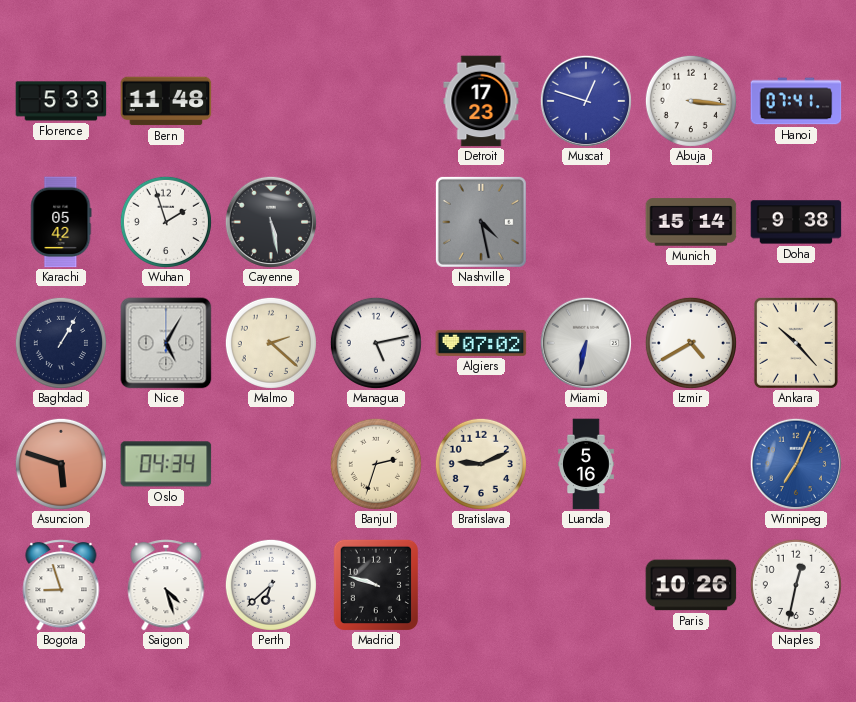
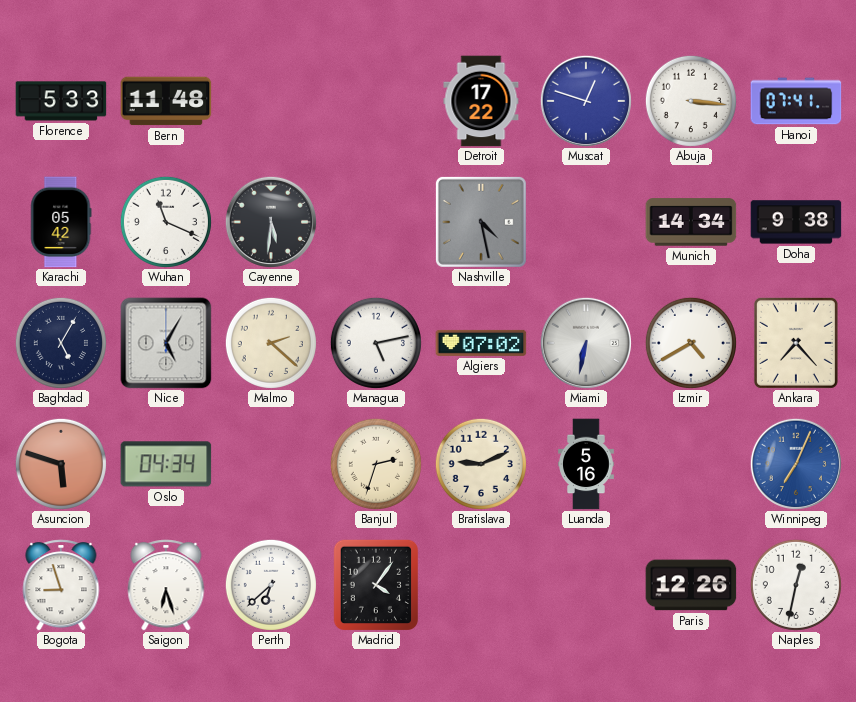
Detroit: 17:23 -> 17:22
Wuhan: 1:57 -> 11:19
Cayenne: 5:28 -> 5:31
Munich: 15:14 -> 14:34
Baghdad: 1:05 -> 5:05
Ankara: 10:23 -> 7:23
Saigon: 4:27 -> 6:27
Madrid: 9:48 -> 4:06
Paris: 10:26 -> 12:26
